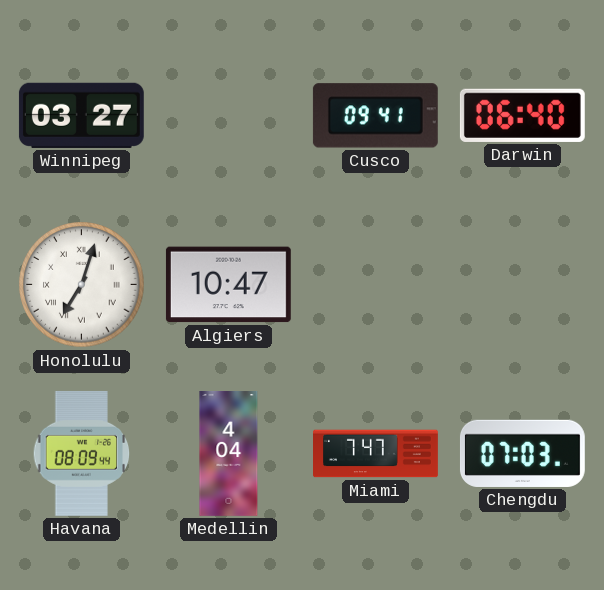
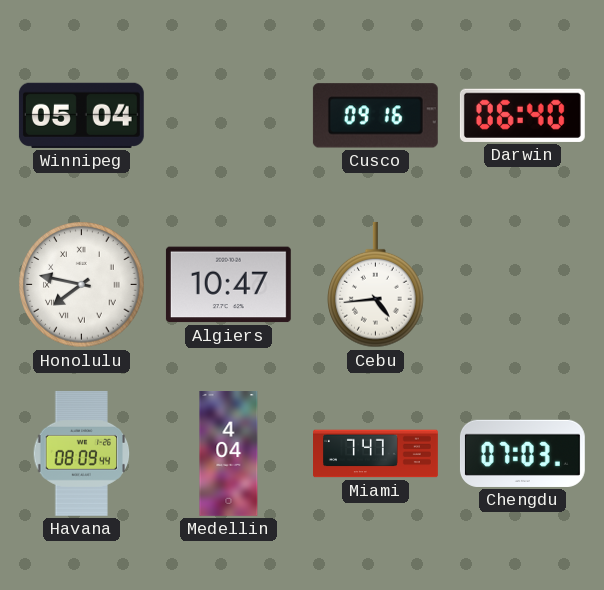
Winnipeg: 03:27 -> 05:04
Cusco: 09:41 -> 09:16
Honolulu: 7:03 -> 7:47
Cebu: none -> 4:44
